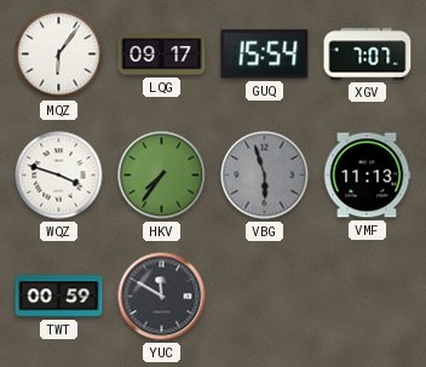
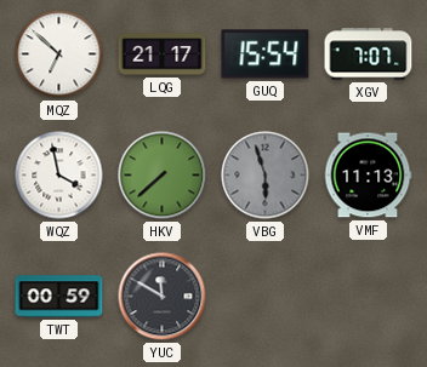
MQZ: 6:06 -> 6:52
LQG: 09:17 -> 21:17
WQZ: 3:48 -> 3:58
HKV: 7:36 -> 7:38
